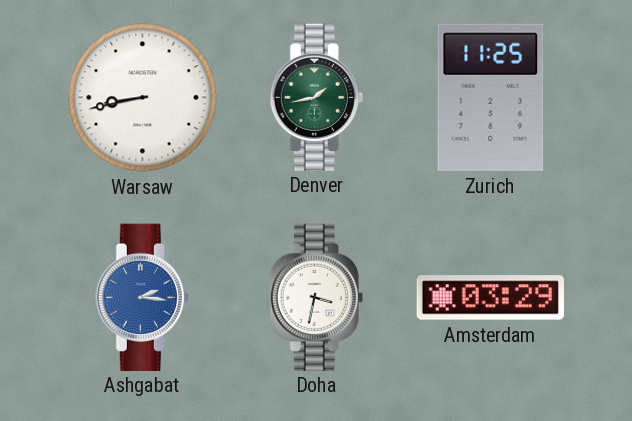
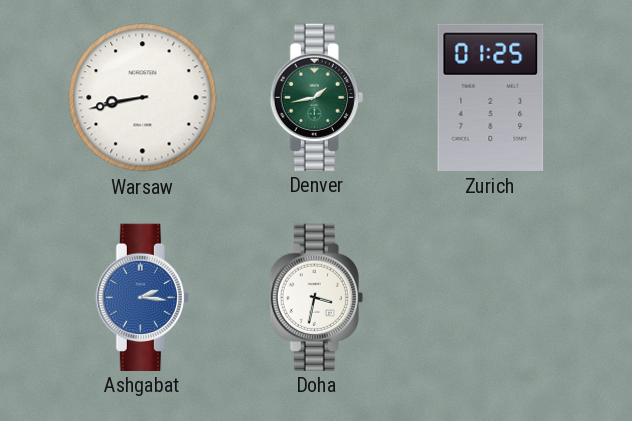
Zurich: 11:25 -> 01:25
Amsterdam: 03:29 -> none
